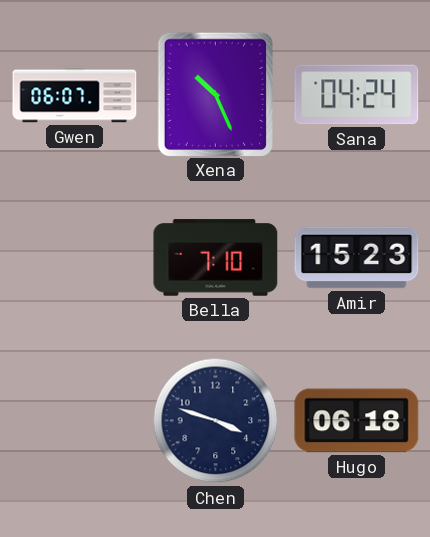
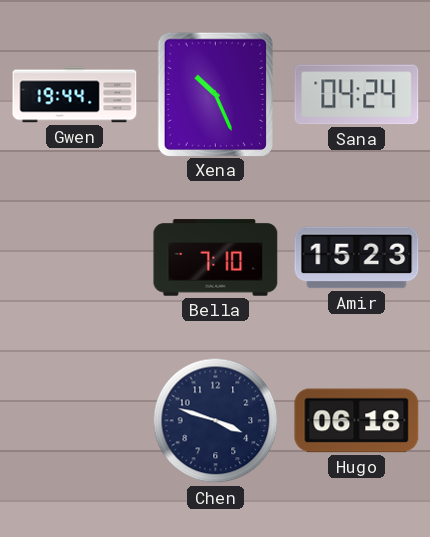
Gwen: 06:07 -> 19:44
